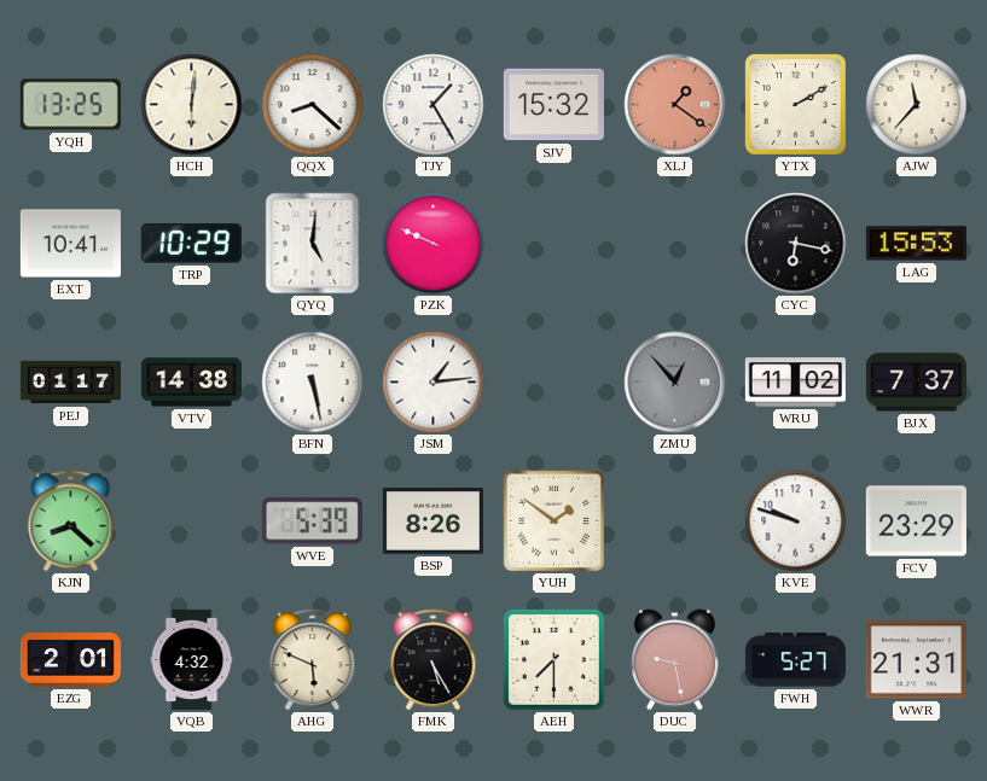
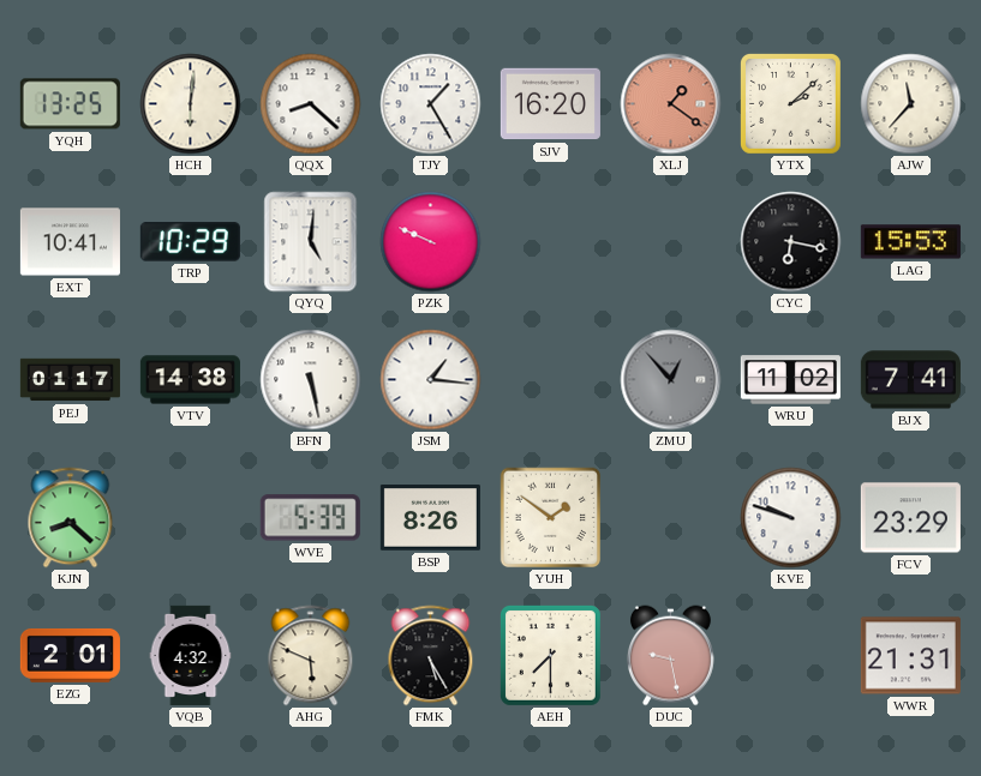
SJV: 15:32 -> 16:20
YTX: 2:10 -> 2:08
JSM: 1:14 -> 1:16
BJX: 7:37 -> 7:41
FWH: 5:27 -> none
